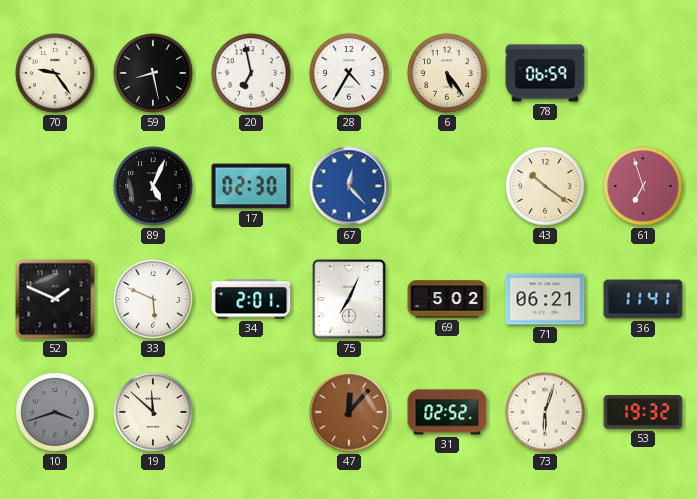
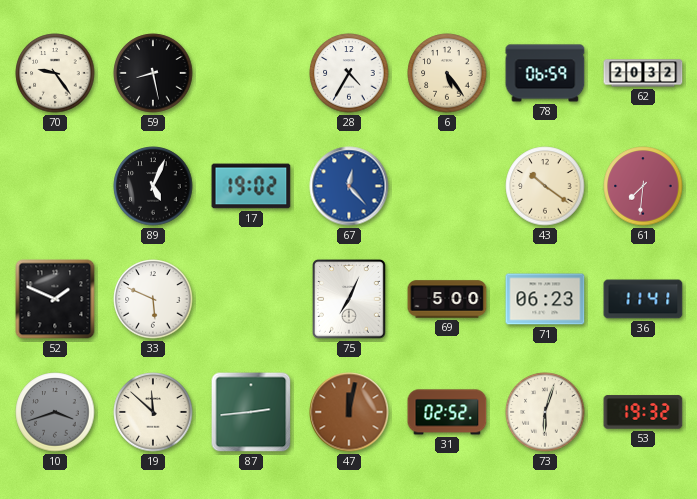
20: 6:58 -> none
62: none -> 20:32
17: 02:30 -> 19:02
61: 6:57 -> 7:31
34: 2:01 -> none
69: 5:02 -> 5:00
71: 06:21 -> 06:23
87: none -> 2:44
47: 12:07 -> 12:02
